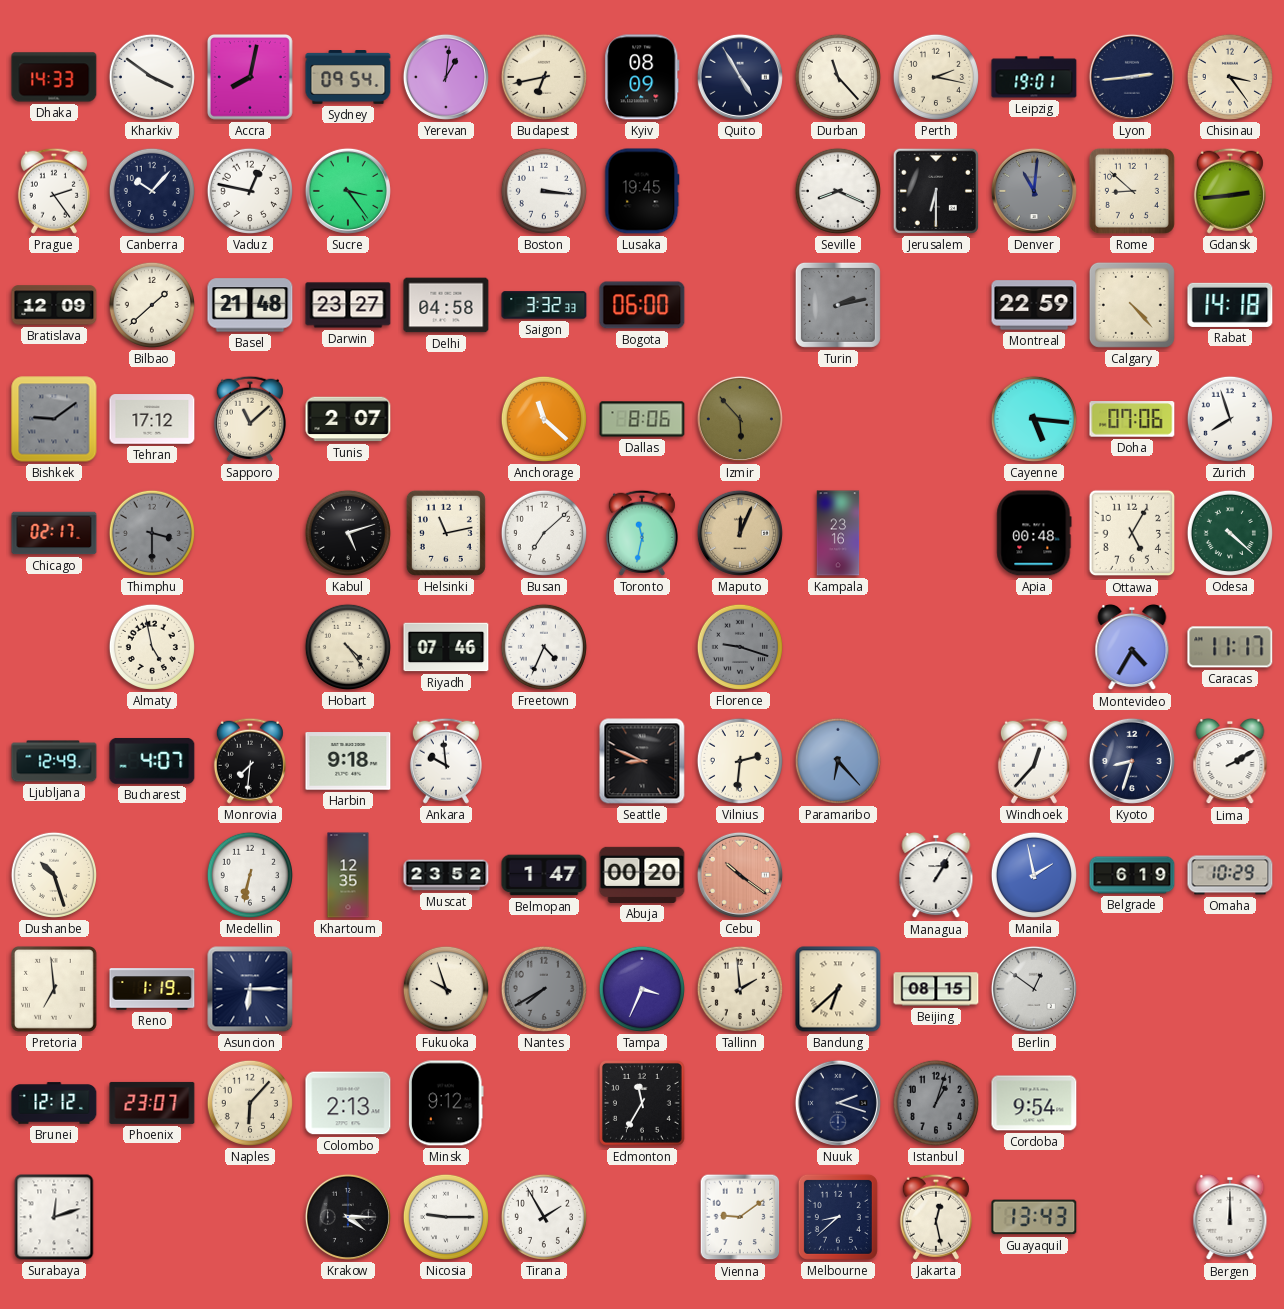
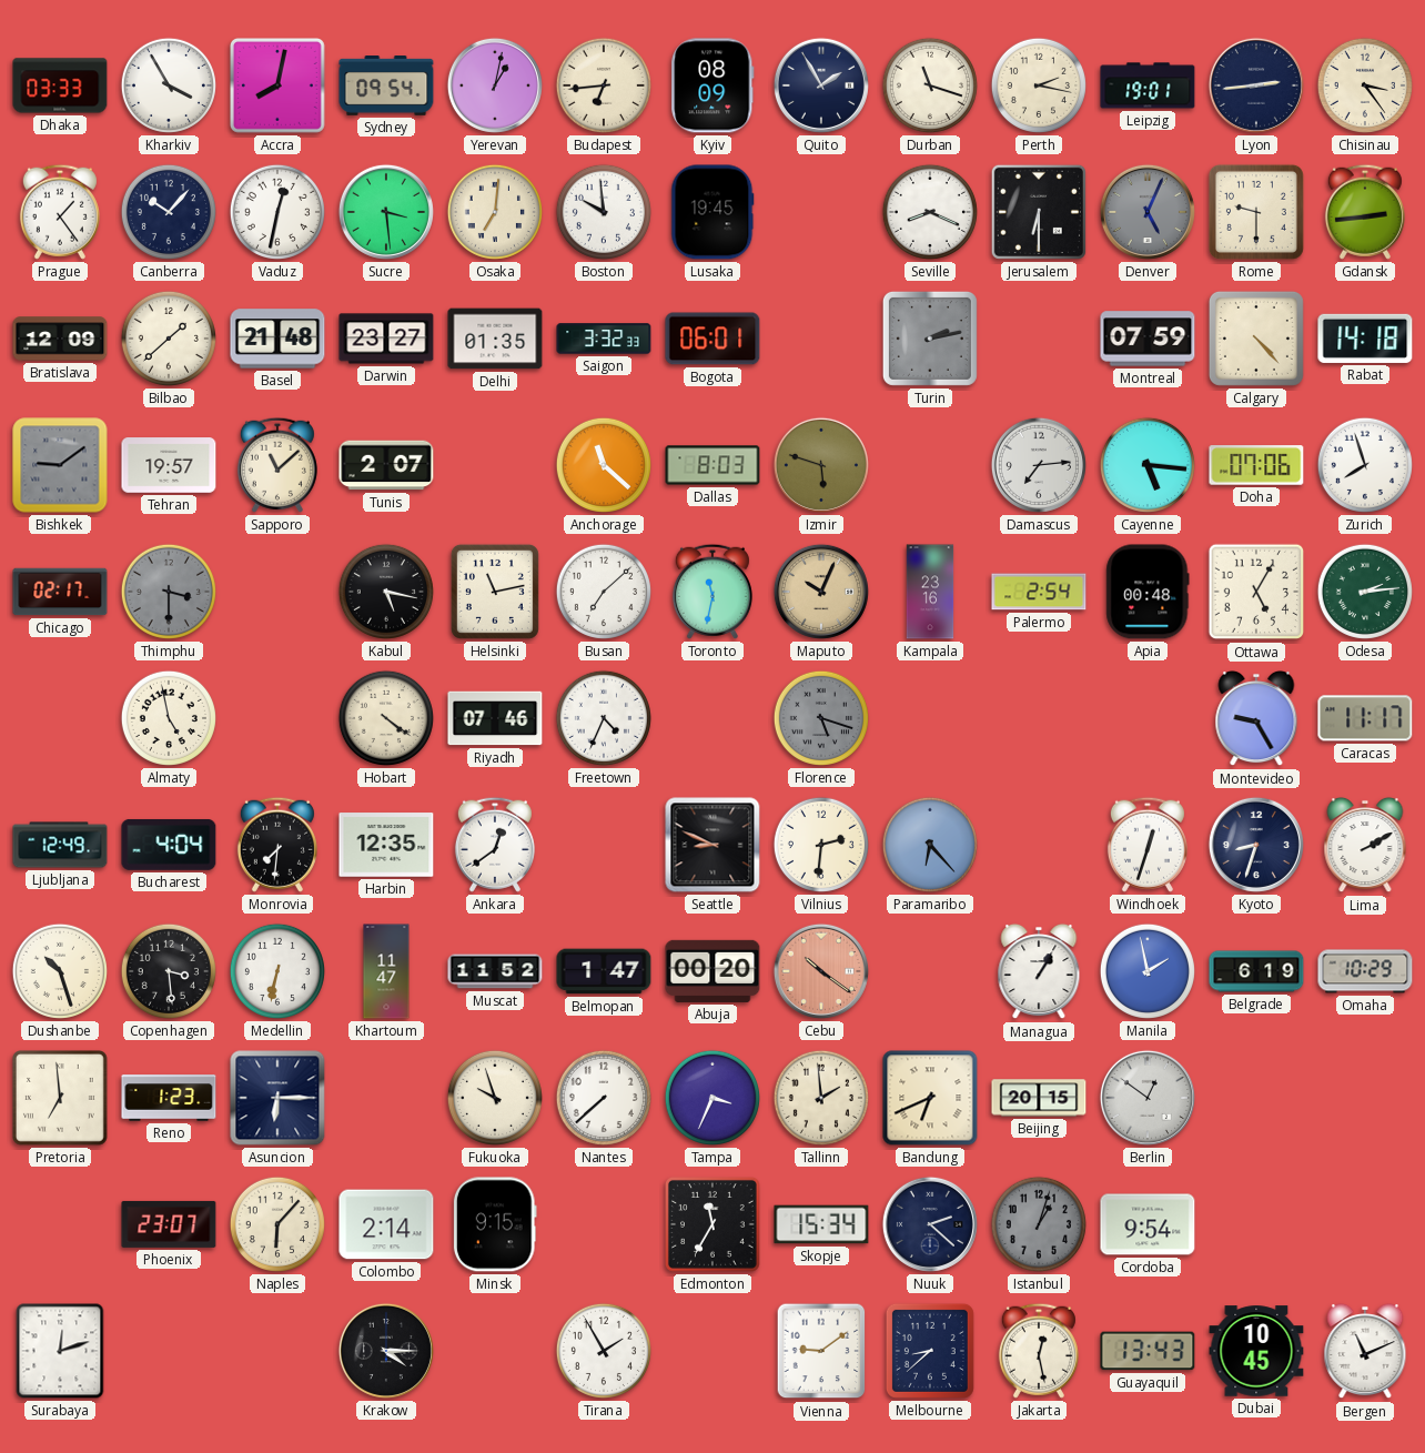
Dhaka: 14:33 -> 03:33
Kharkiv: 3:51 -> 3:55
Yerevan: 1:01 -> 1:02
Budapest: 6:43 -> 6:44
Quito: 4:55 -> 1:55
Durban: 11:23 -> 11:18
Prague: 2:24 -> 1:24
Vaduz: 12:47 -> 12:32
Sucre: 3:24 -> 3:29
Osaka: none -> 7:01
Boston: 3:16 -> 9:59
Denver: 11:01 -> 5:04
Rome: 8:52 -> 9:30
Delhi: 04:58 -> 01:35
Bogota: 06:00 -> 06:01
Montreal: 22:59 -> 07:59
Tehran: 17:12 -> 19:57
Dallas: 8:06 -> 8:03
Izmir: 5:53 -> 5:48
Damascus: none -> 7:14
Kabul: 5:12 -> 5:17
Maputo: 12:04 -> 10:04
Palermo: none -> 2:54
Odesa: 4:22 -> 2:14
Hobart: 4:24 -> 4:21
Florence: 9:18 -> 5:18
Montevideo: 4:35 -> 9:25
Bucharest: 4:07 -> 4:04
Harbin: 9:18 -> 12:35
Ankara: 9:59 -> 12:39
Windhoek: 12:37 -> 12:33
Copenhagen: none -> 3:29
Khartoum: 12:35 -> 11:47
Muscat: 23:52 -> 11:52
Reno: 1:19 -> 1:23
Nantes: 7:40 -> 7:38
Nantes dial: grey -> white
Bandung: 6:38 -> 6:41
Beijing: 08:15 -> 20:15
Brunei: 12:12 -> none
Colombo: 2:13 -> 2:14
Minsk: 9:12 -> 9:15
Skopje: none -> 15:34
Nuuk: 2:18 -> 2:22
Nicosia: 9:15 -> none
Dubai: none -> 10:45
Bergen: 12:00 -> 11:11
